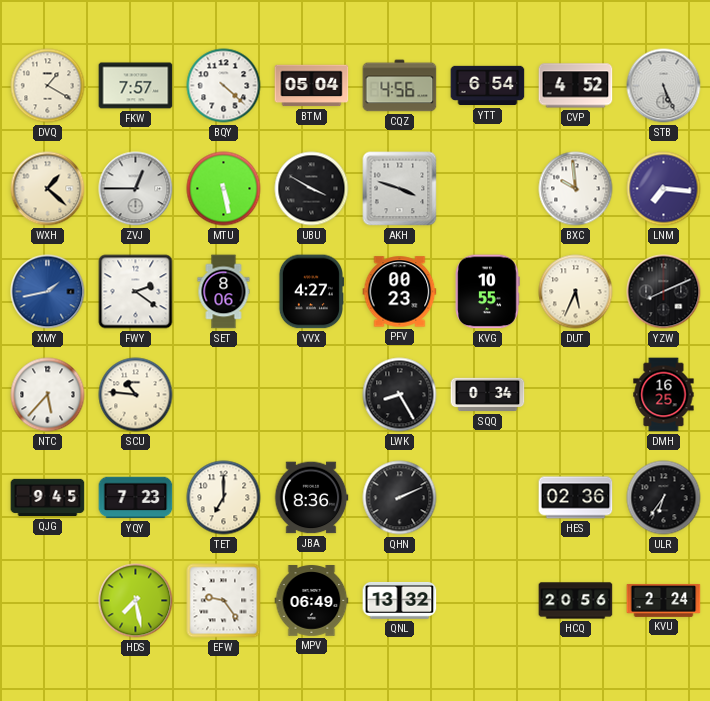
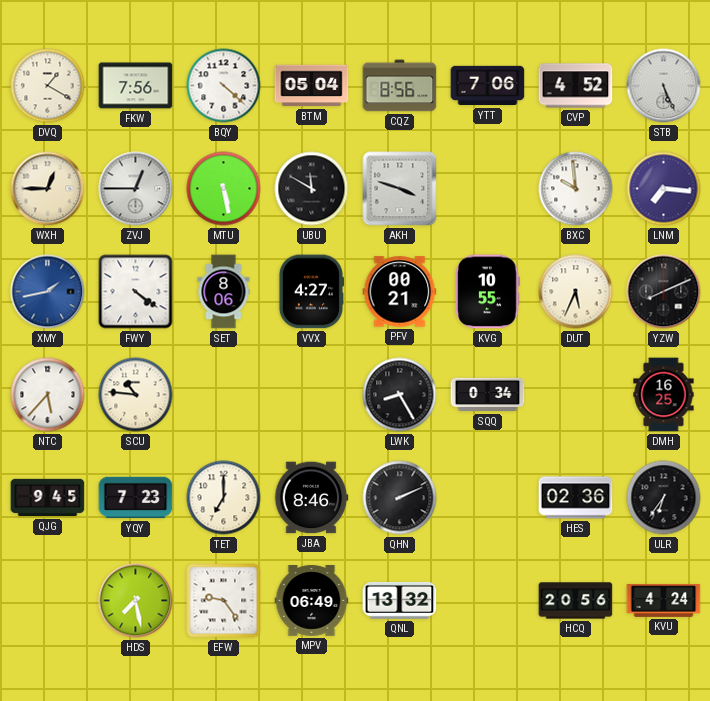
FKW: 7:57 -> 7:56
CQZ: 4:56 -> 8:56
YTT: 6:54 -> 7:06
WXH: 1:22 -> 12:45
UBU: 3:50 -> 11:50
FWY: 2:21 -> 4:21
PFV: 00:23 -> 00:21
JBA: 8:36 -> 8:46
KVU: 2:24 -> 4:24
